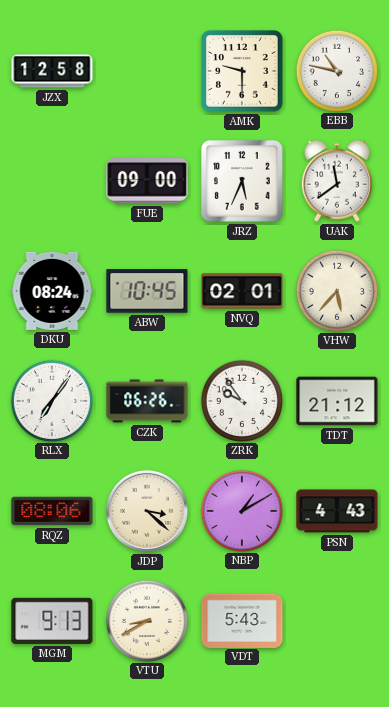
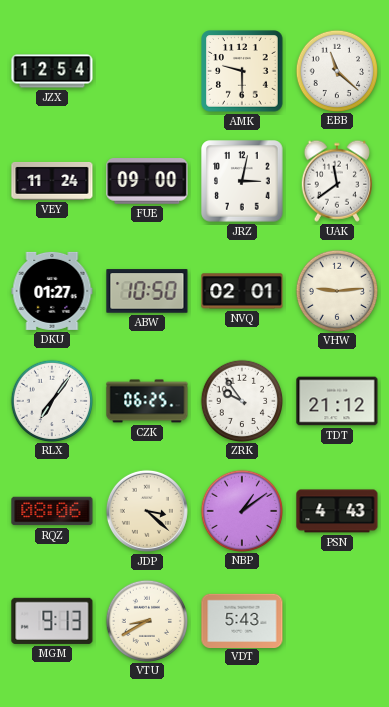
JZX: 12:58 -> 12:54
EBB: 10:47 -> 11:22
VEY: none -> 11:24
JRZ: 5:34 -> 3:02
DKU: 08:24 -> 01:27
ABW: 10:45 -> 10:50
VHW: 5:37 -> 9:14
CZK: 06:26 -> 06:25
NBP: 1:10 -> 1:09
